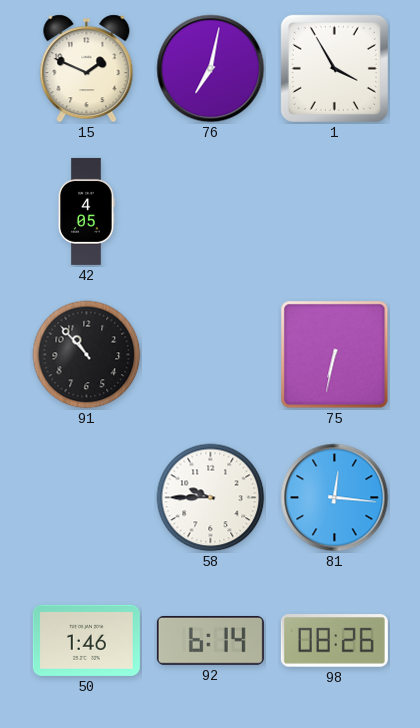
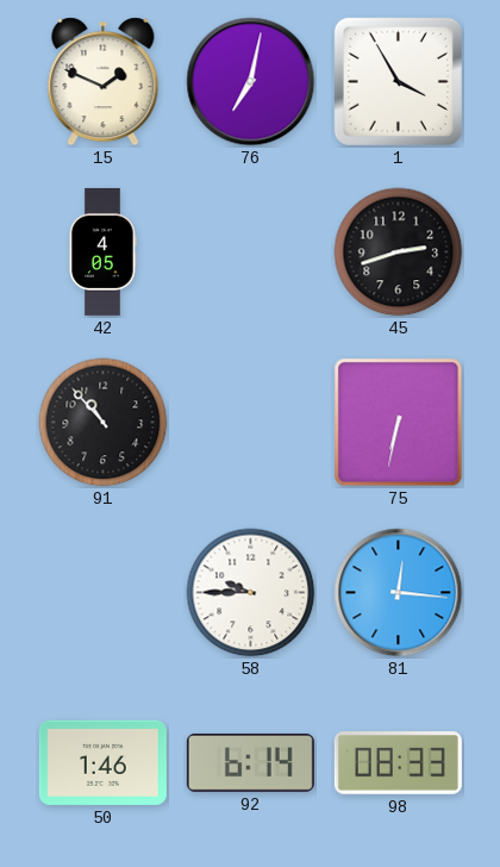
45: none -> 2:42
98: 08:26 -> 08:33
